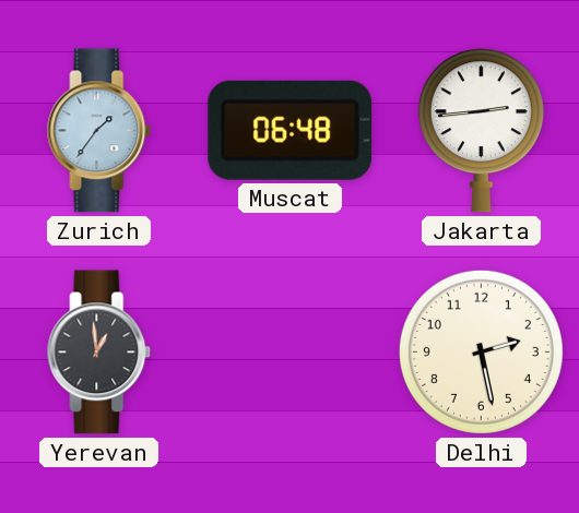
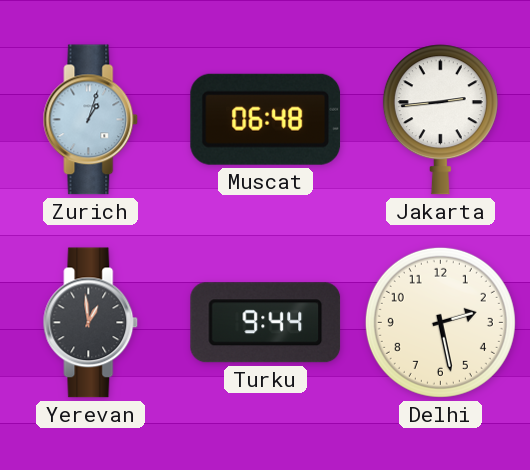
Zurich: 1:36 -> 1:03
Turku: none -> 9:44
